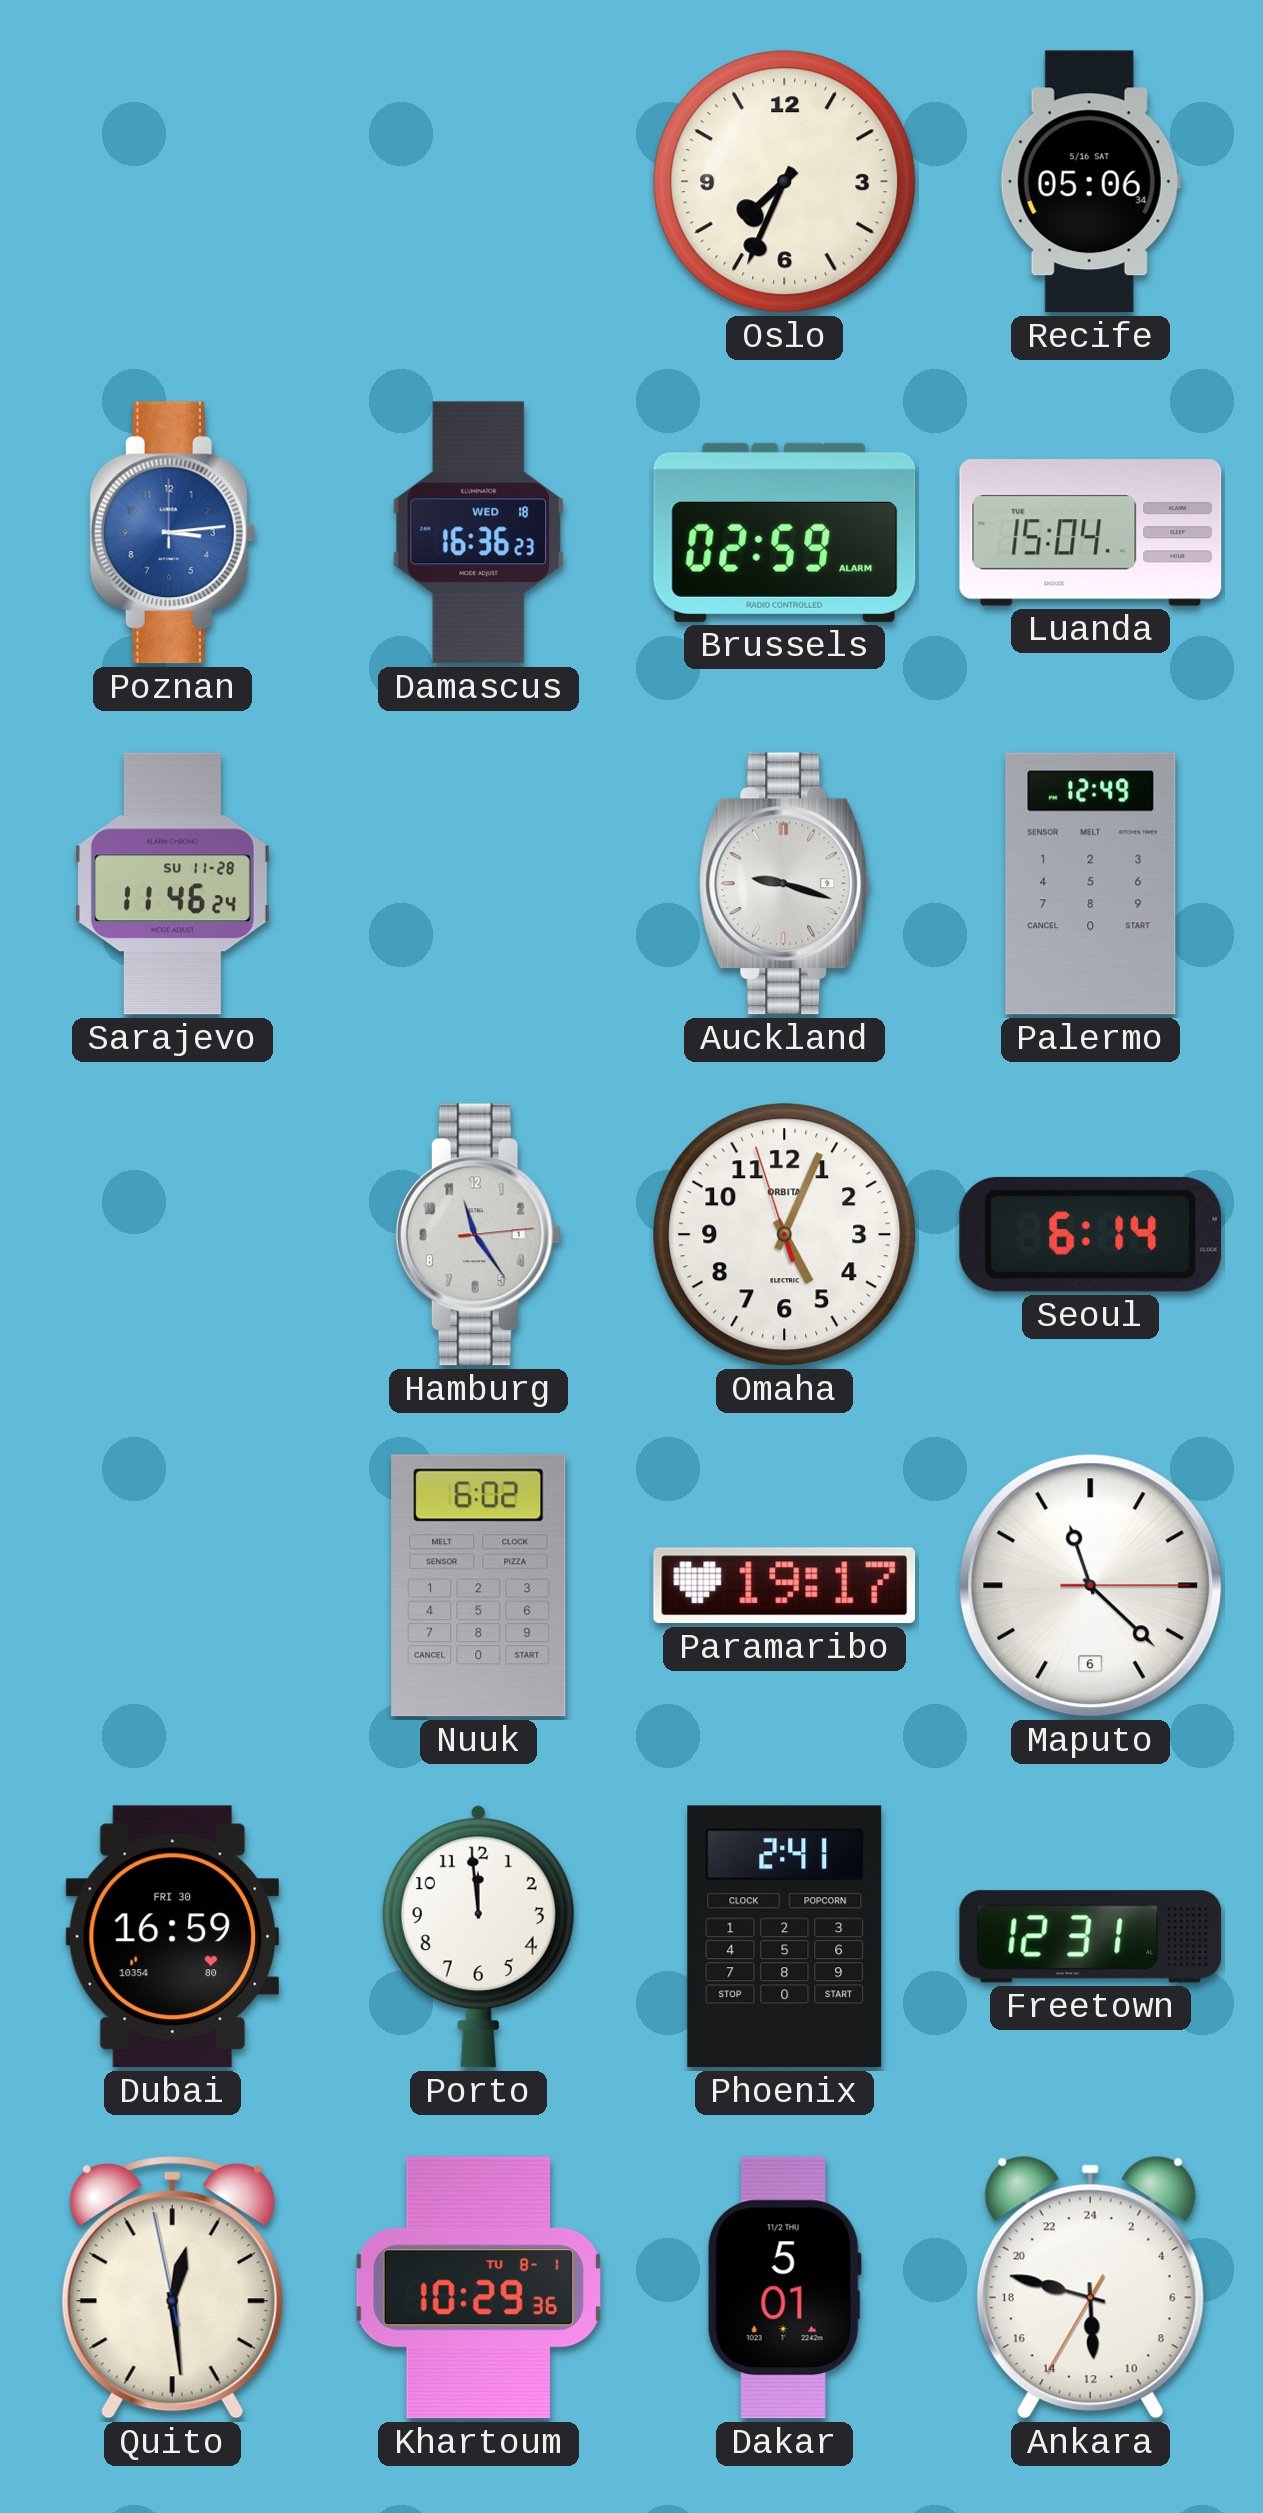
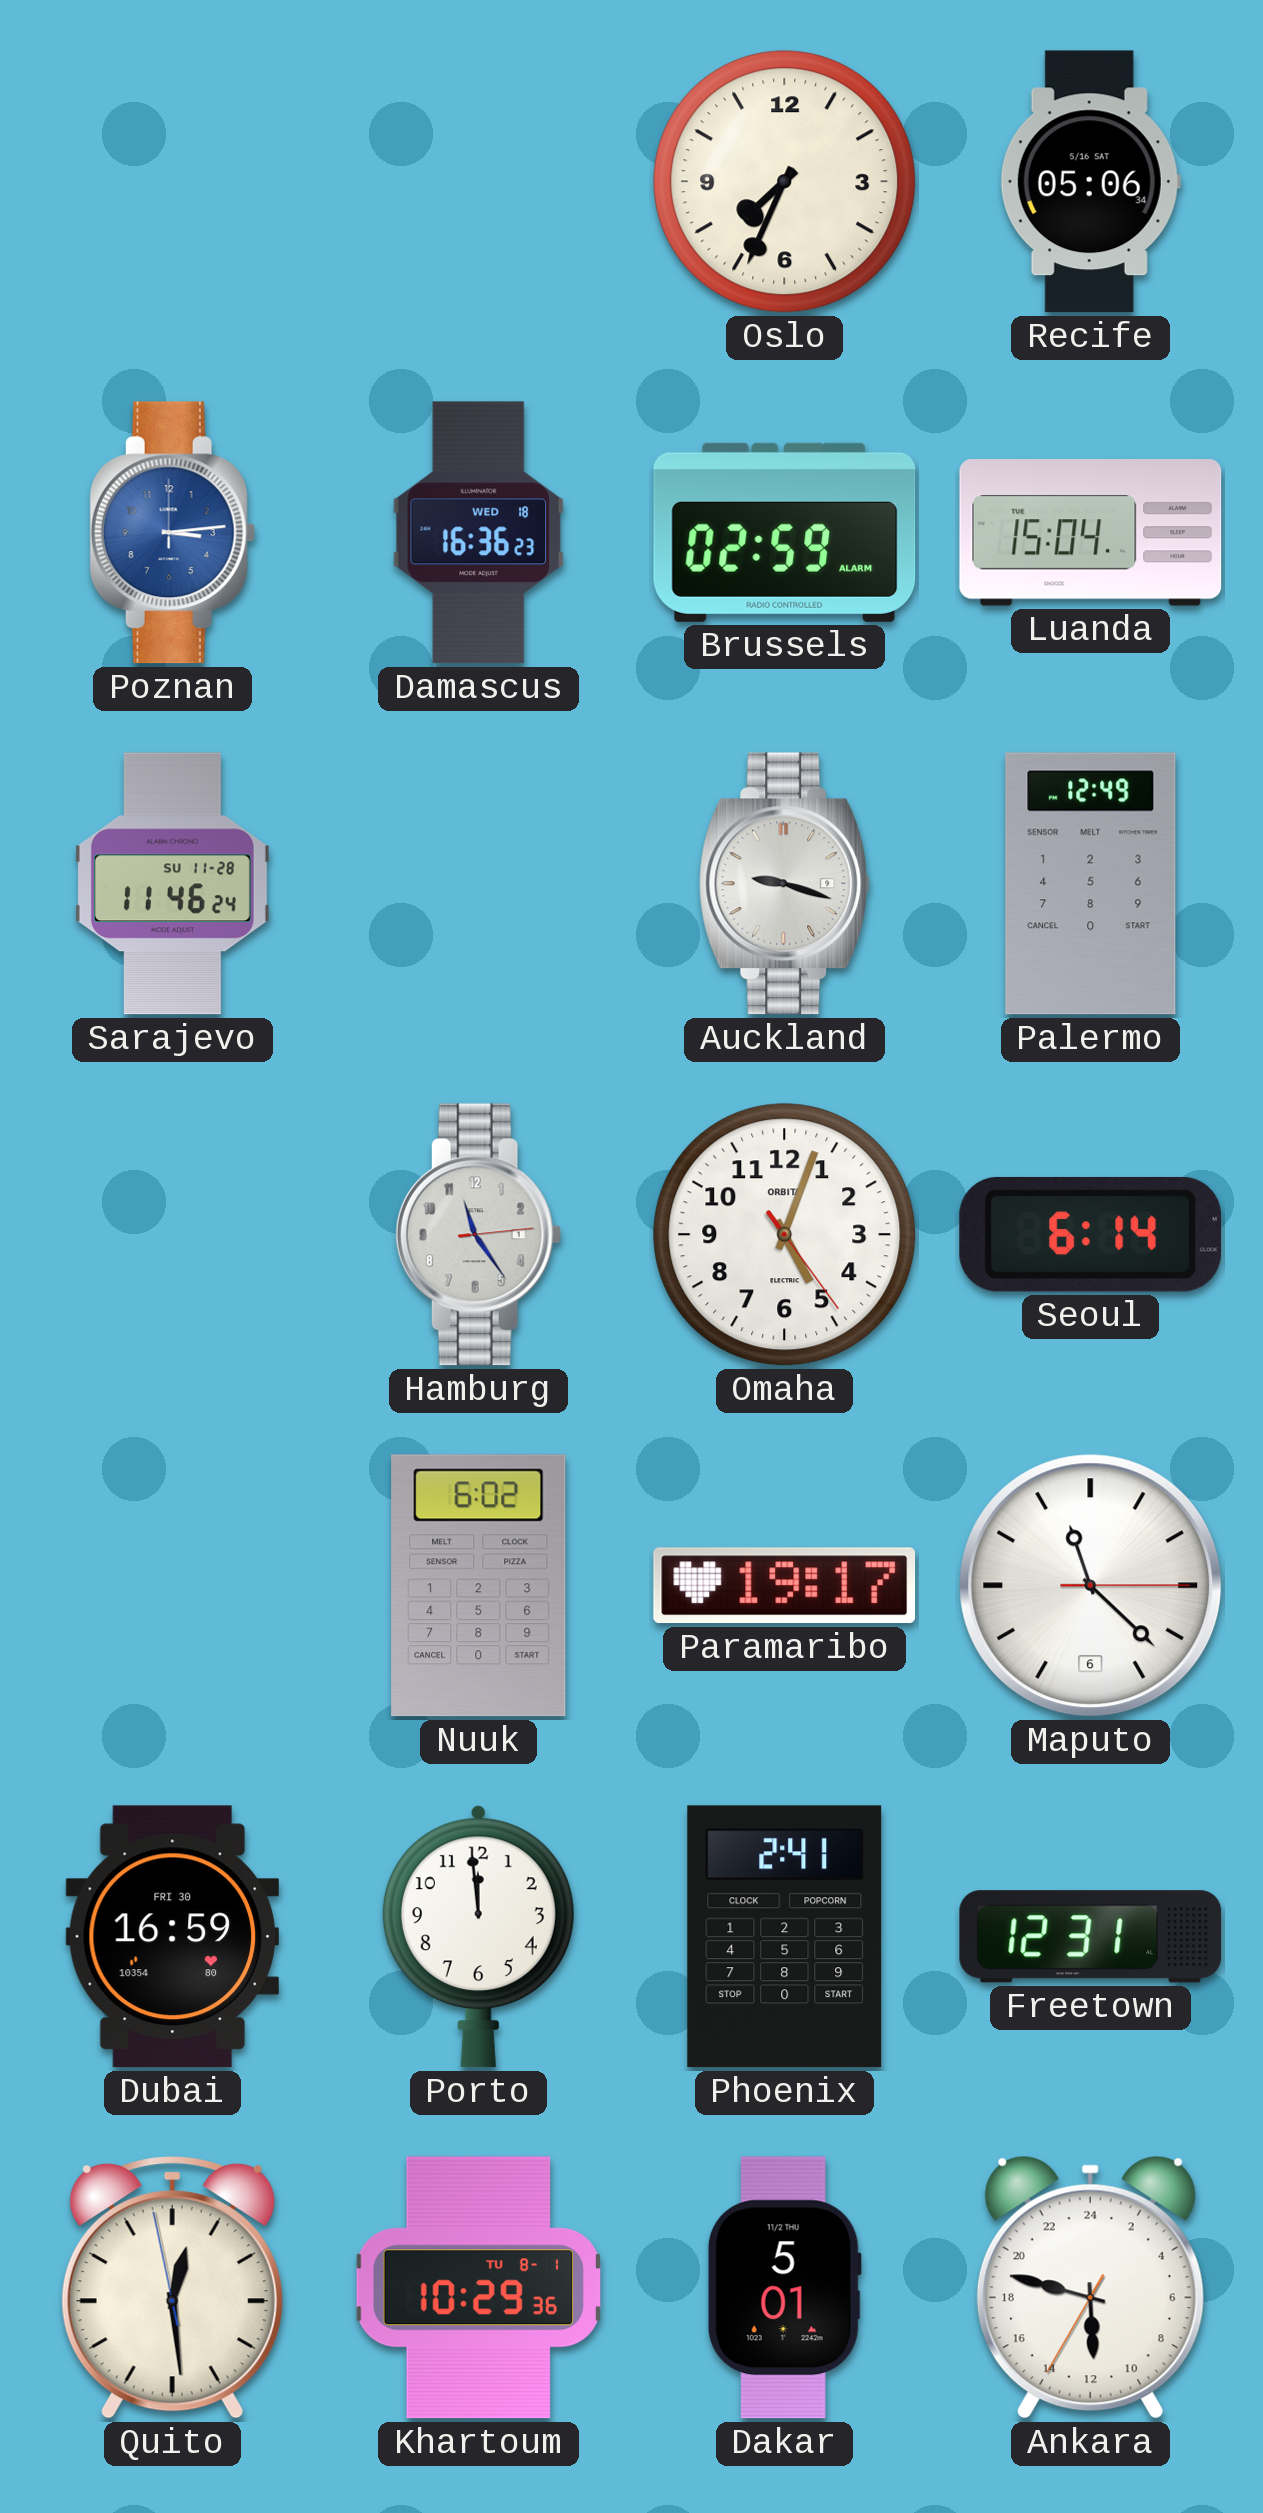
Omaha: 5:03:57 -> 5:03:24
